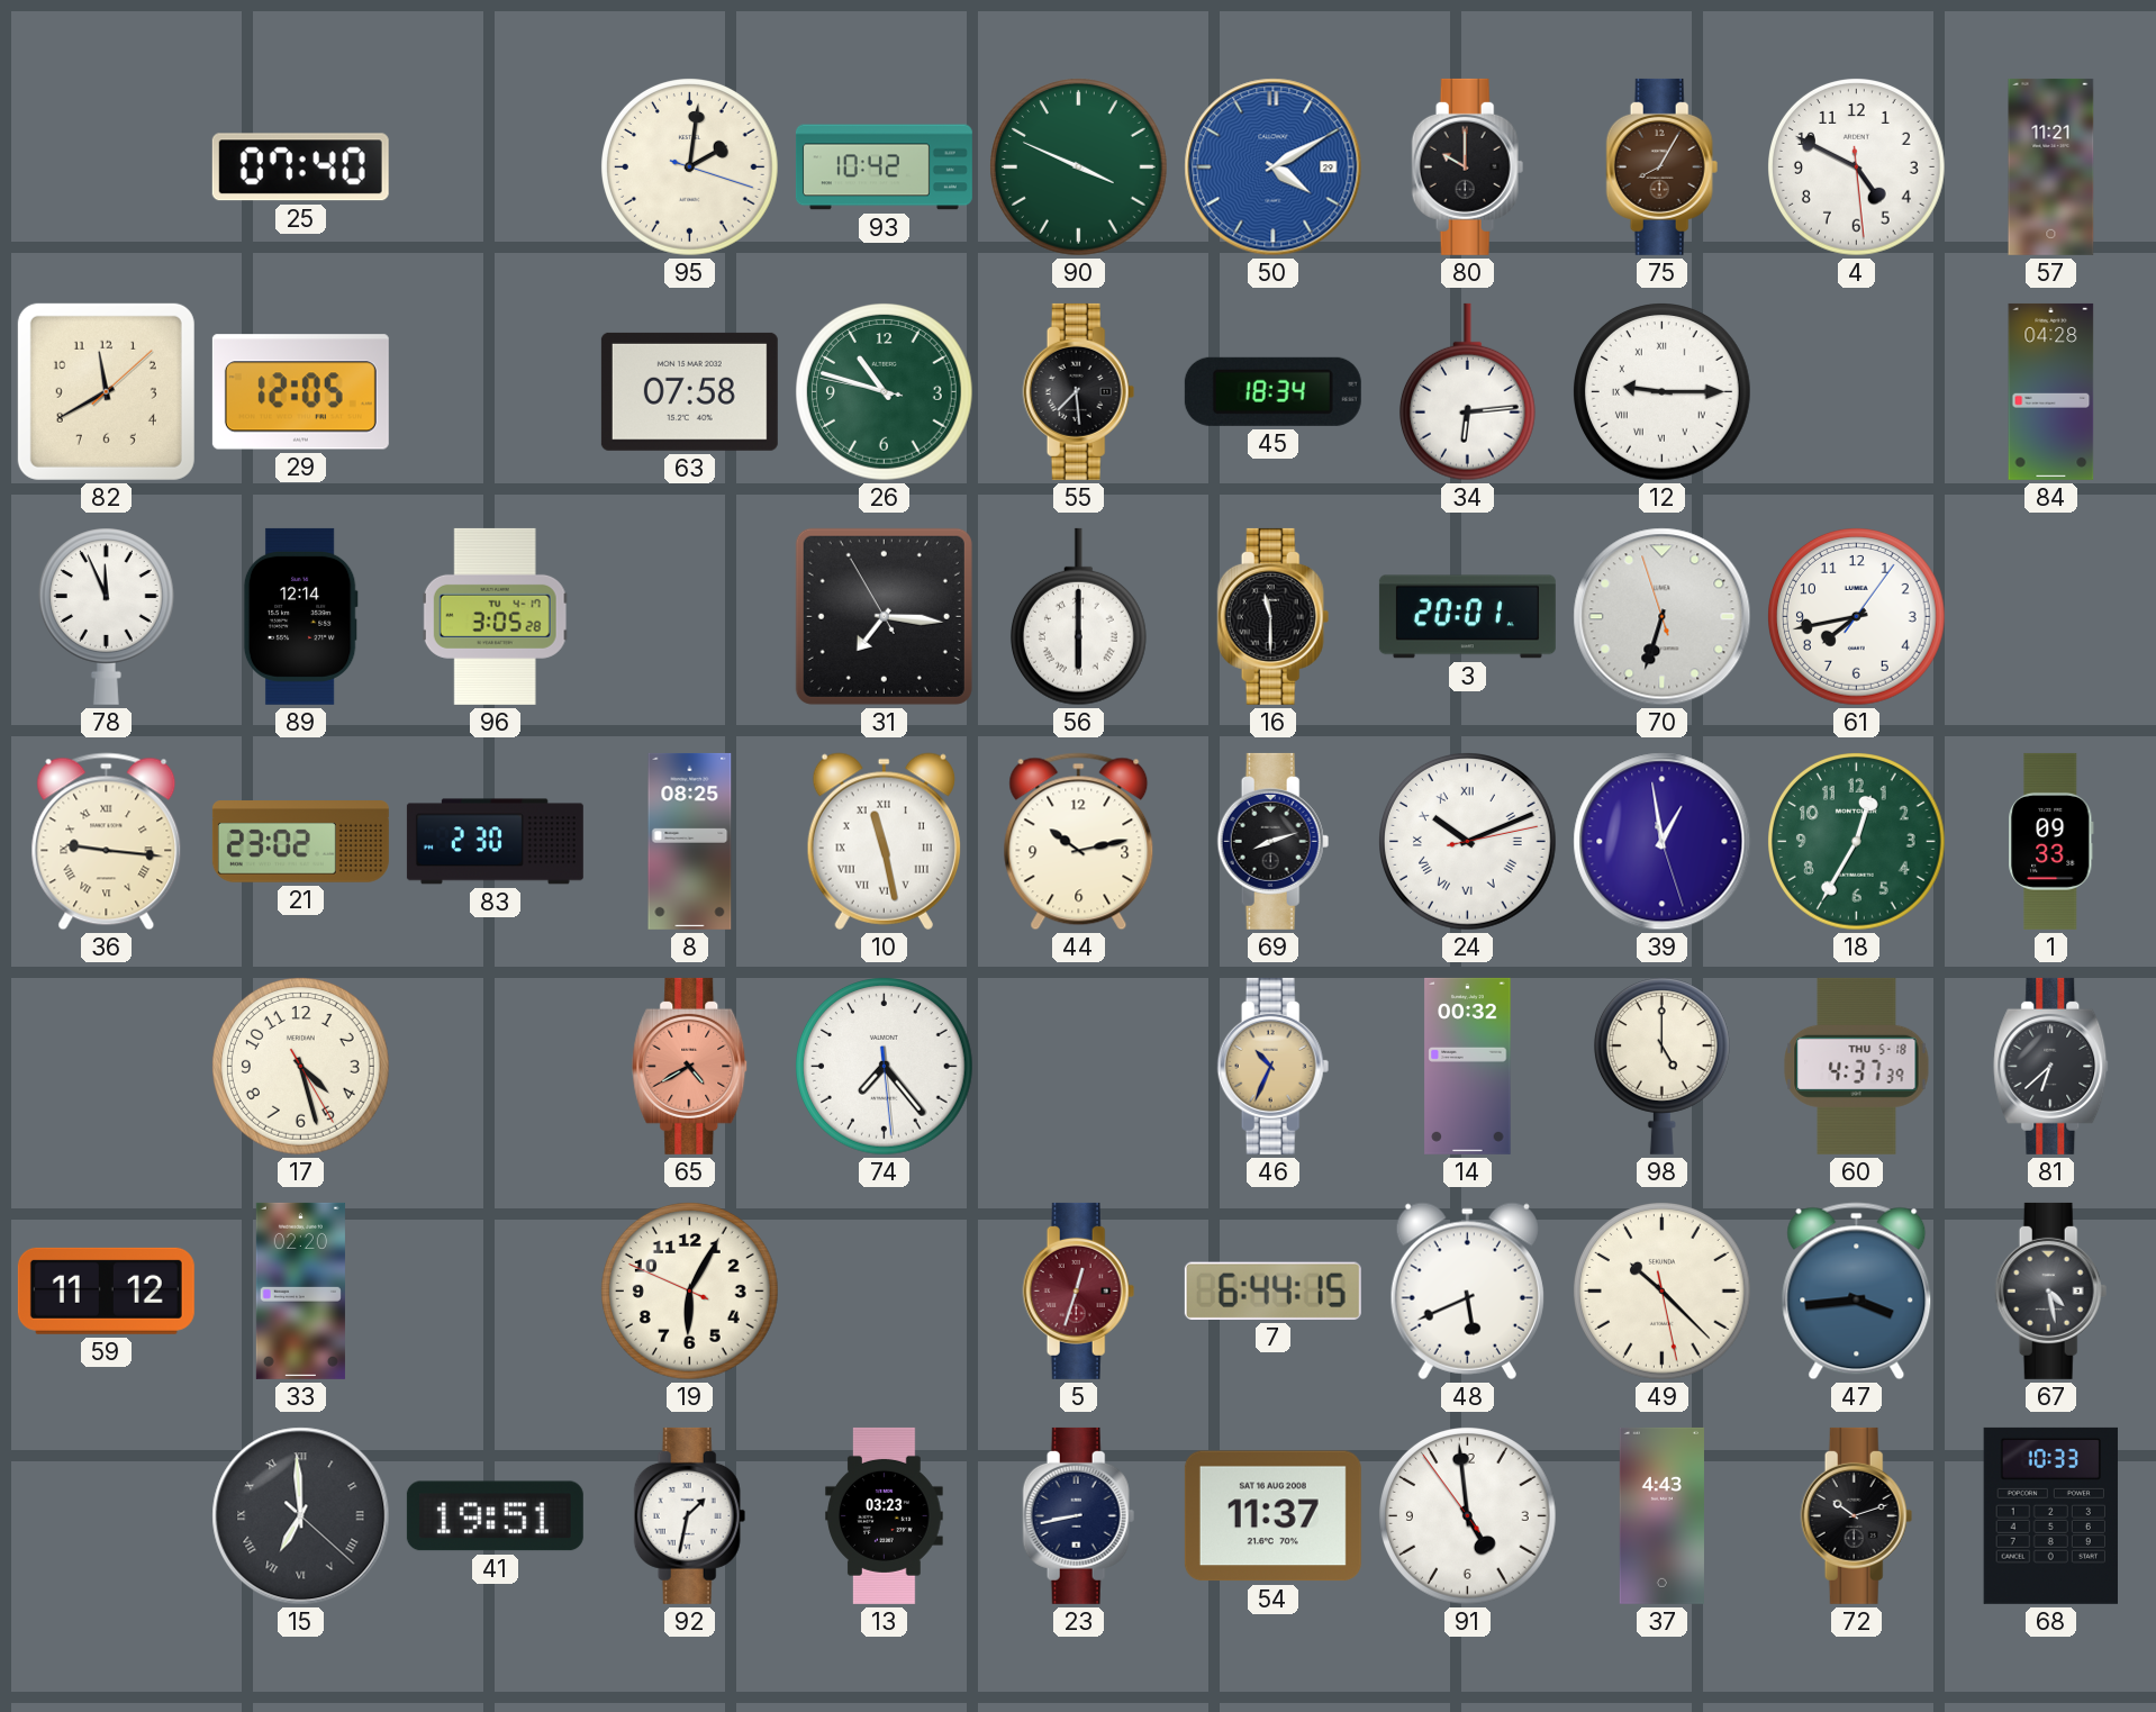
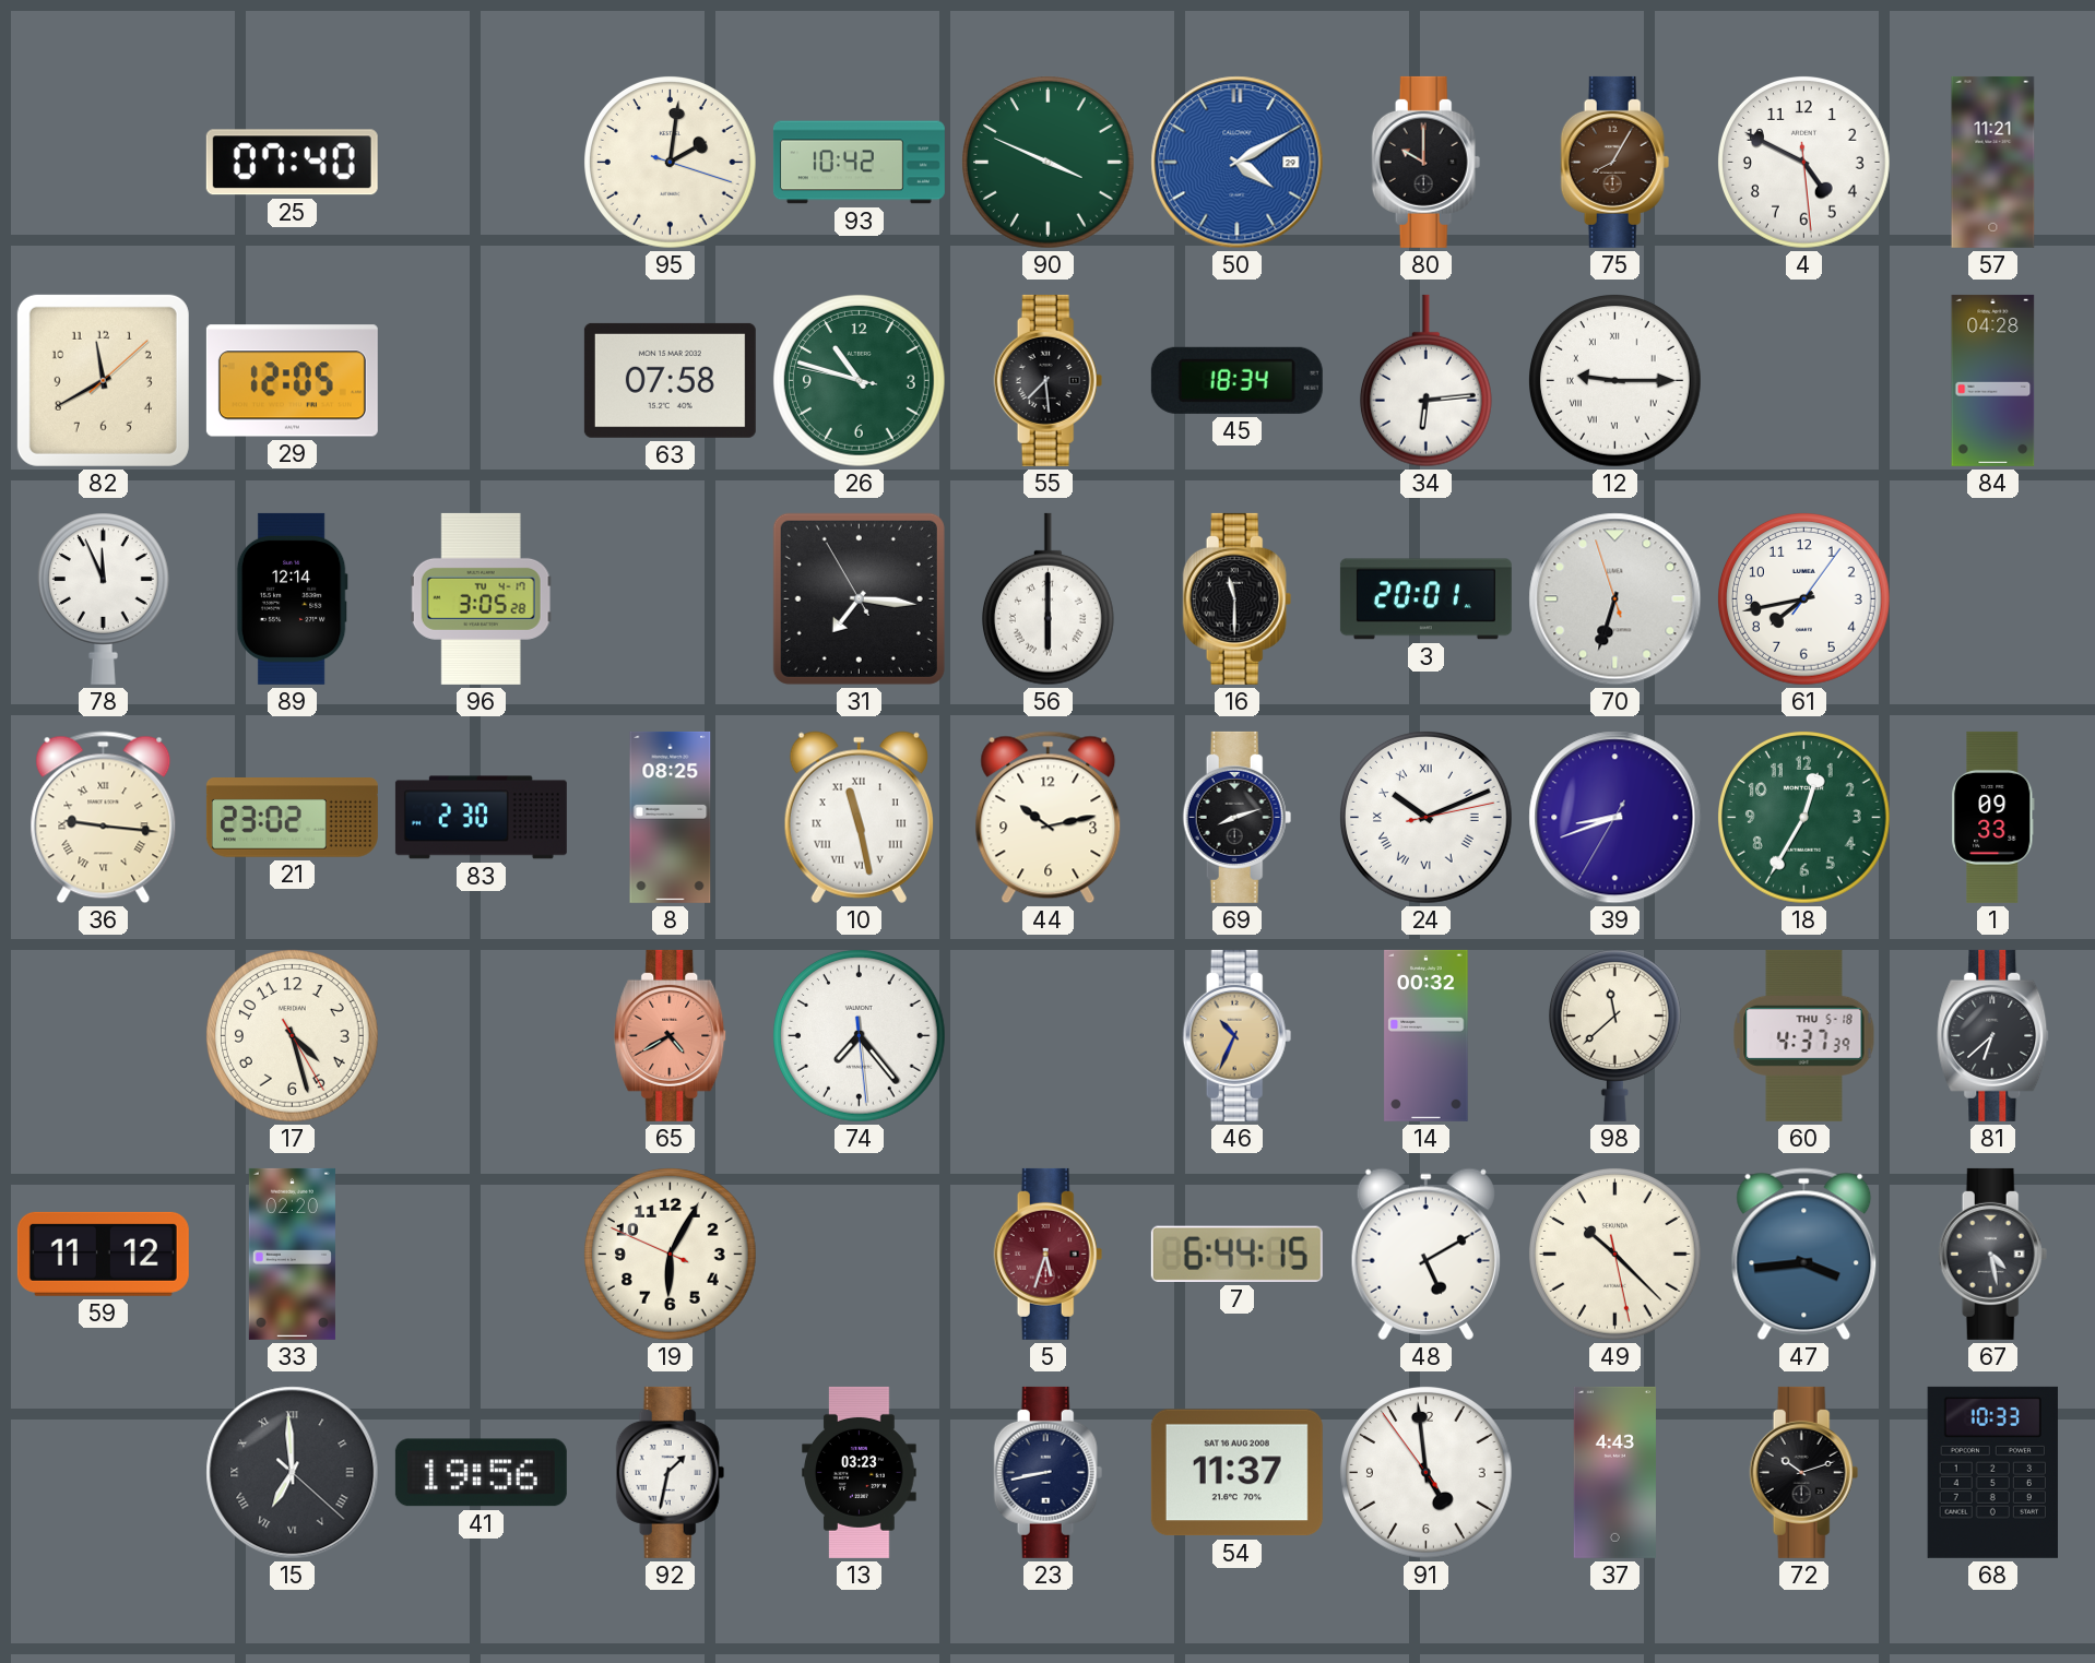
39: 12:58 -> 8:41
98: 5:00 -> 11:38
5: 12:33 -> 5:33
48: 5:41 -> 5:10
41: 19:51 -> 19:56
